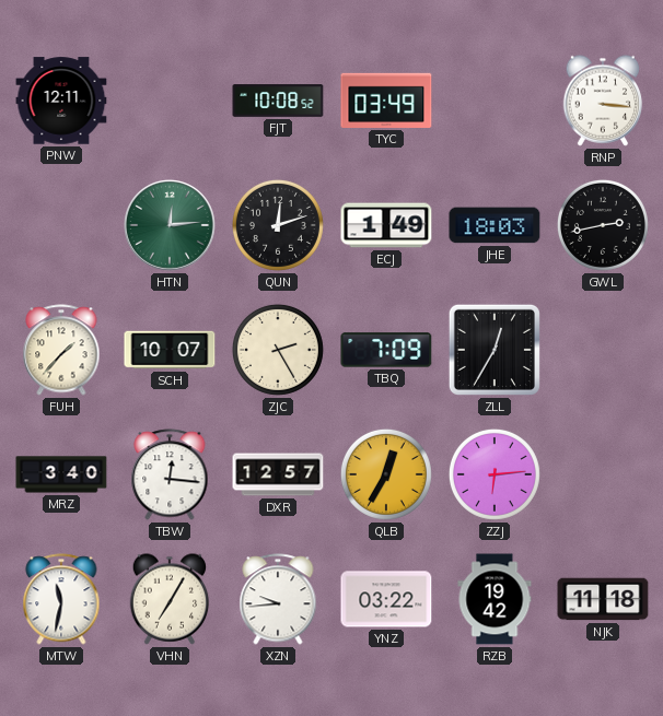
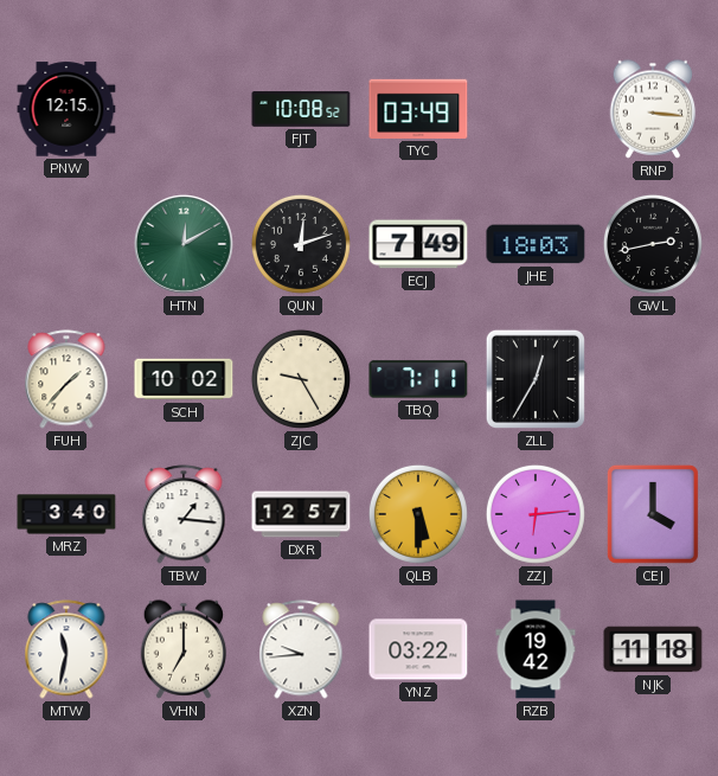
PNW: 12:11 -> 12:15
HTN: 12:14 -> 12:10
ECJ: 1:49 -> 7:49
SCH: 10:07 -> 10:02
ZJC: 2:25 -> 9:25
TBQ: 7:09 -> 7:11
TBW: 12:16 -> 1:16
QLB: 12:35 -> 5:30
CEJ: none -> 4:00
VHN: 7:05 -> 7:00
